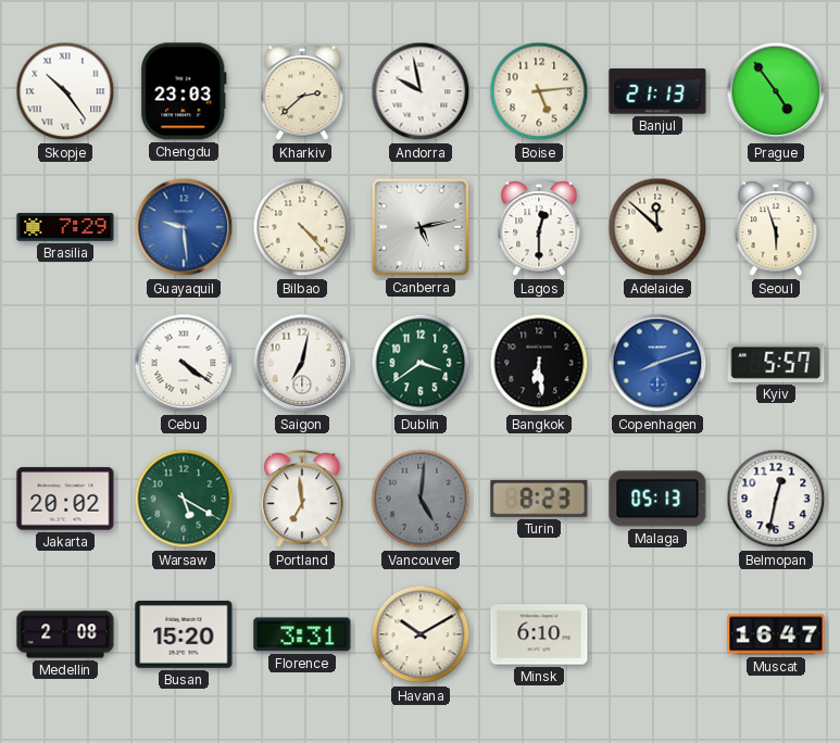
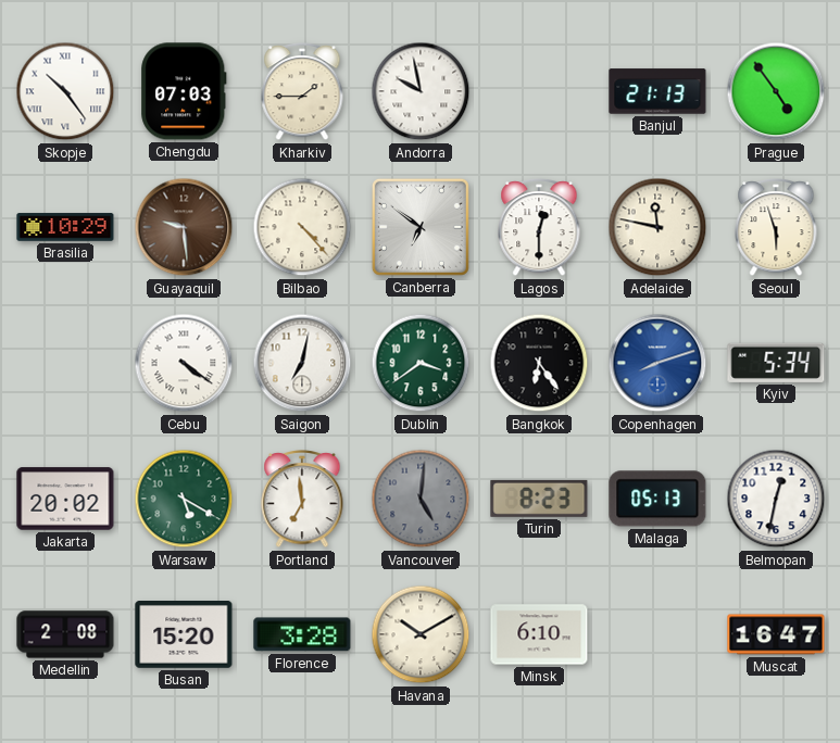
Chengdu: 23:03 -> 07:03
Kharkiv: 2:38 -> 1:45
Boise: 5:14 -> none
Brasilia: 7:29 -> 10:29
Guayaquil dial: blue -> brown
Canberra: 5:13 -> 6:51
Adelaide: 11:52 -> 11:47
Bangkok: 6:29 -> 6:24
Kyiv: 5:57 -> 5:34
Florence: 3:31 -> 3:28
